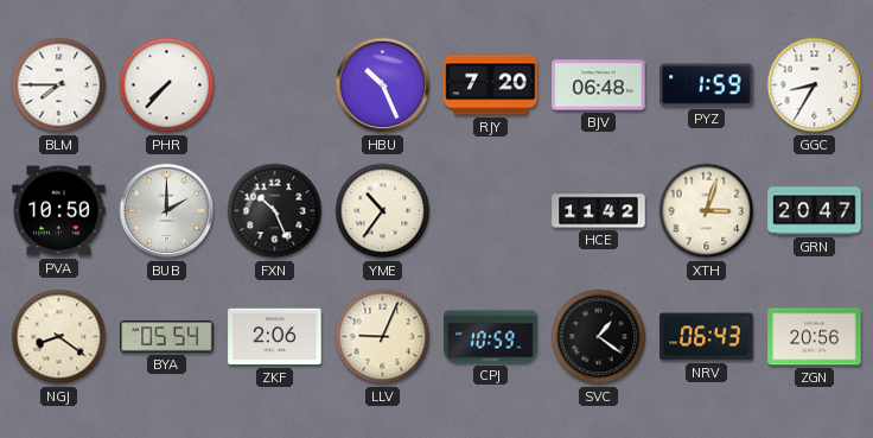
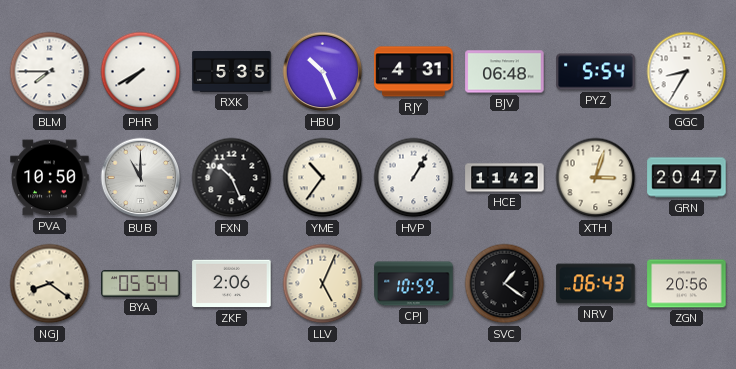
PHR: 7:37 -> 7:40
RXK: none -> 5:35
RJY: 7:20 -> 4:31
PYZ: 1:59 -> 5:54
BUB: 2:00 -> 11:00
HVP: none -> 1:05
LLV: 9:04 -> 5:04
